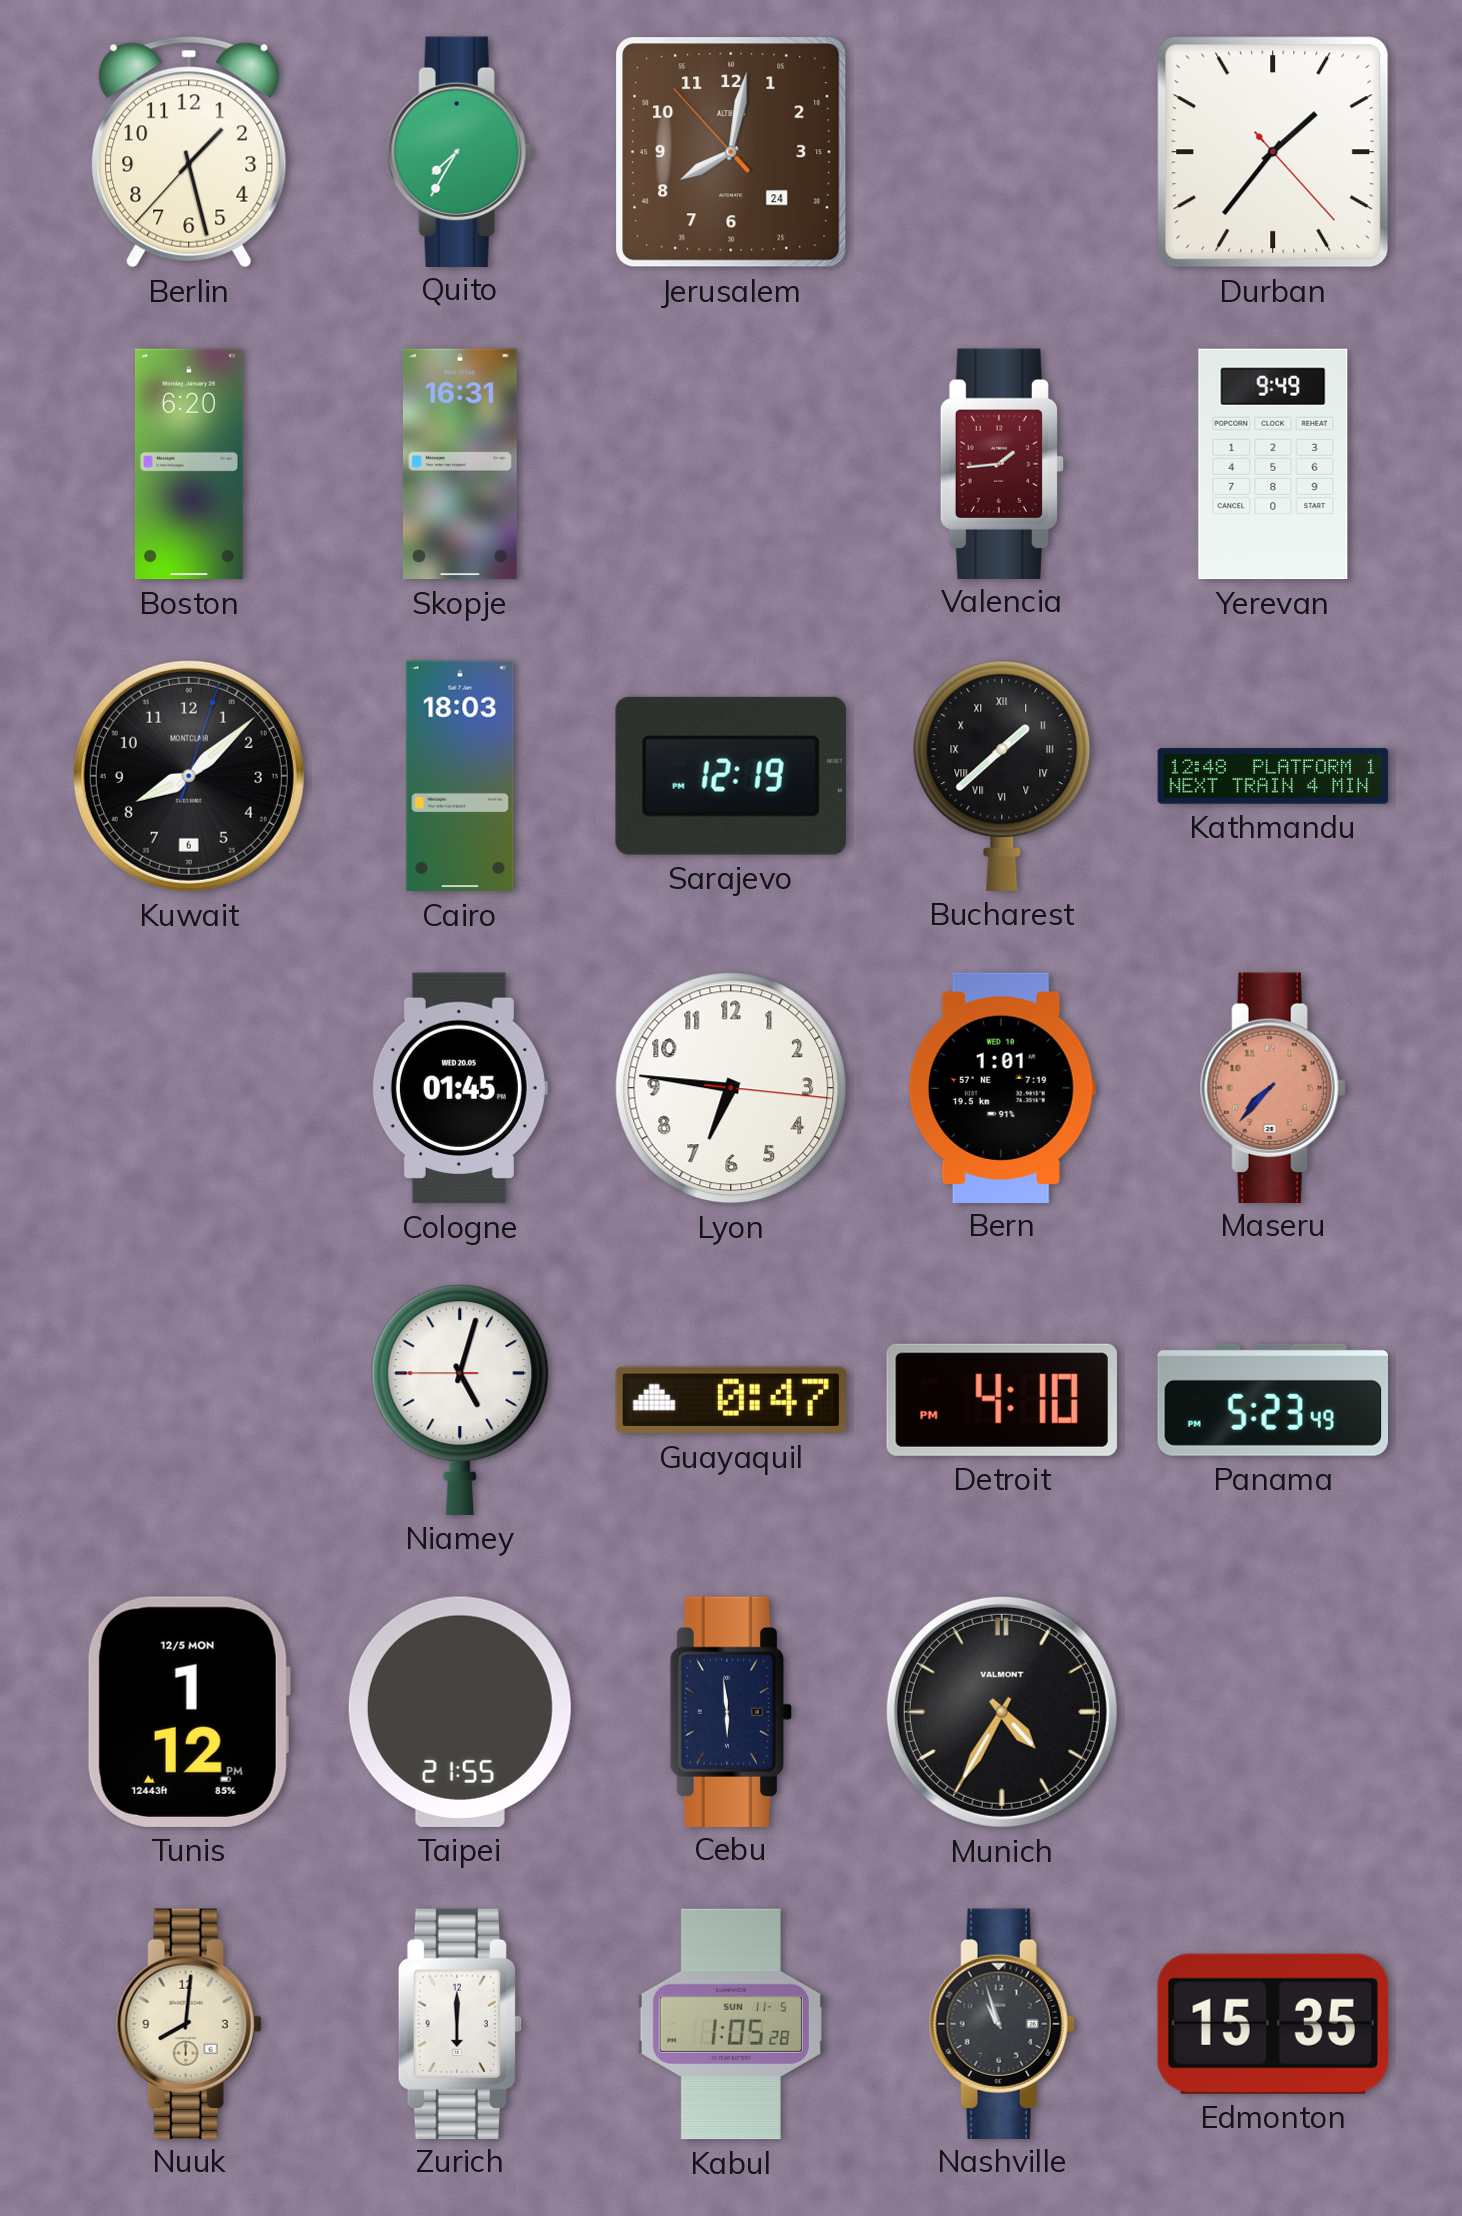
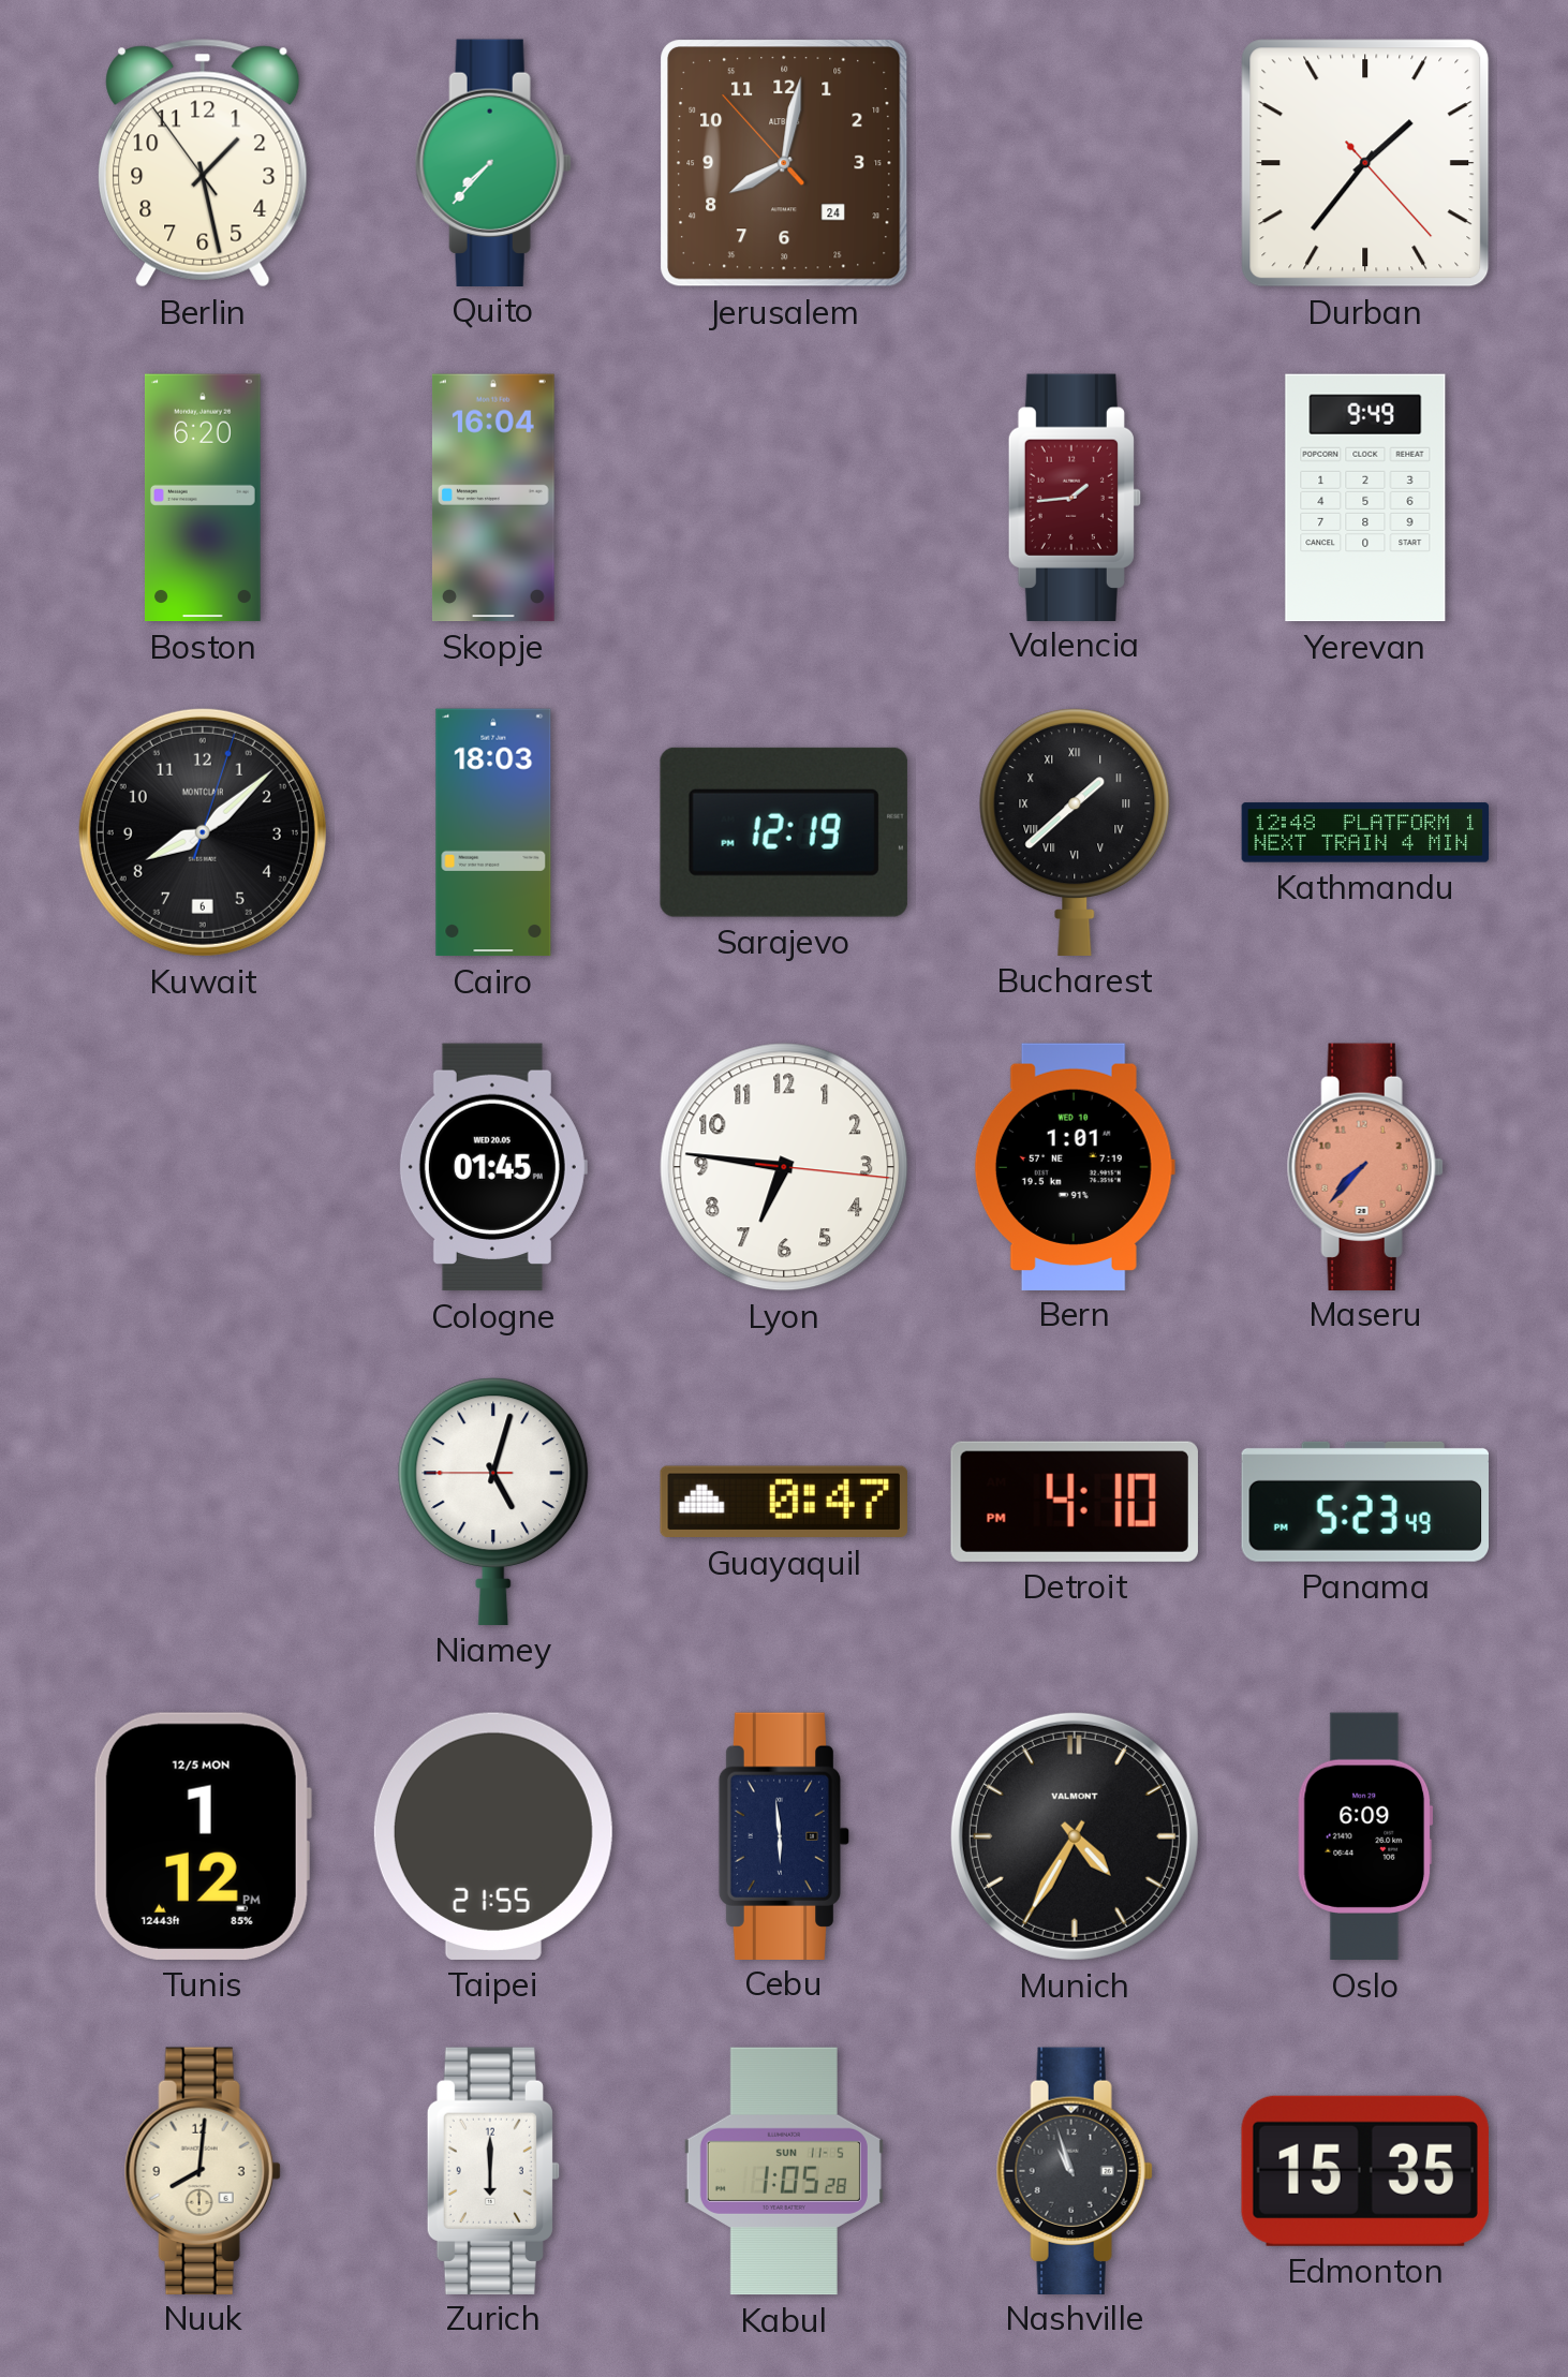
Berlin: 1:27:37 -> 1:27:54
Quito: 7:35 -> 7:37
Skopje: 16:31 -> 16:04
Oslo: none -> 6:09
